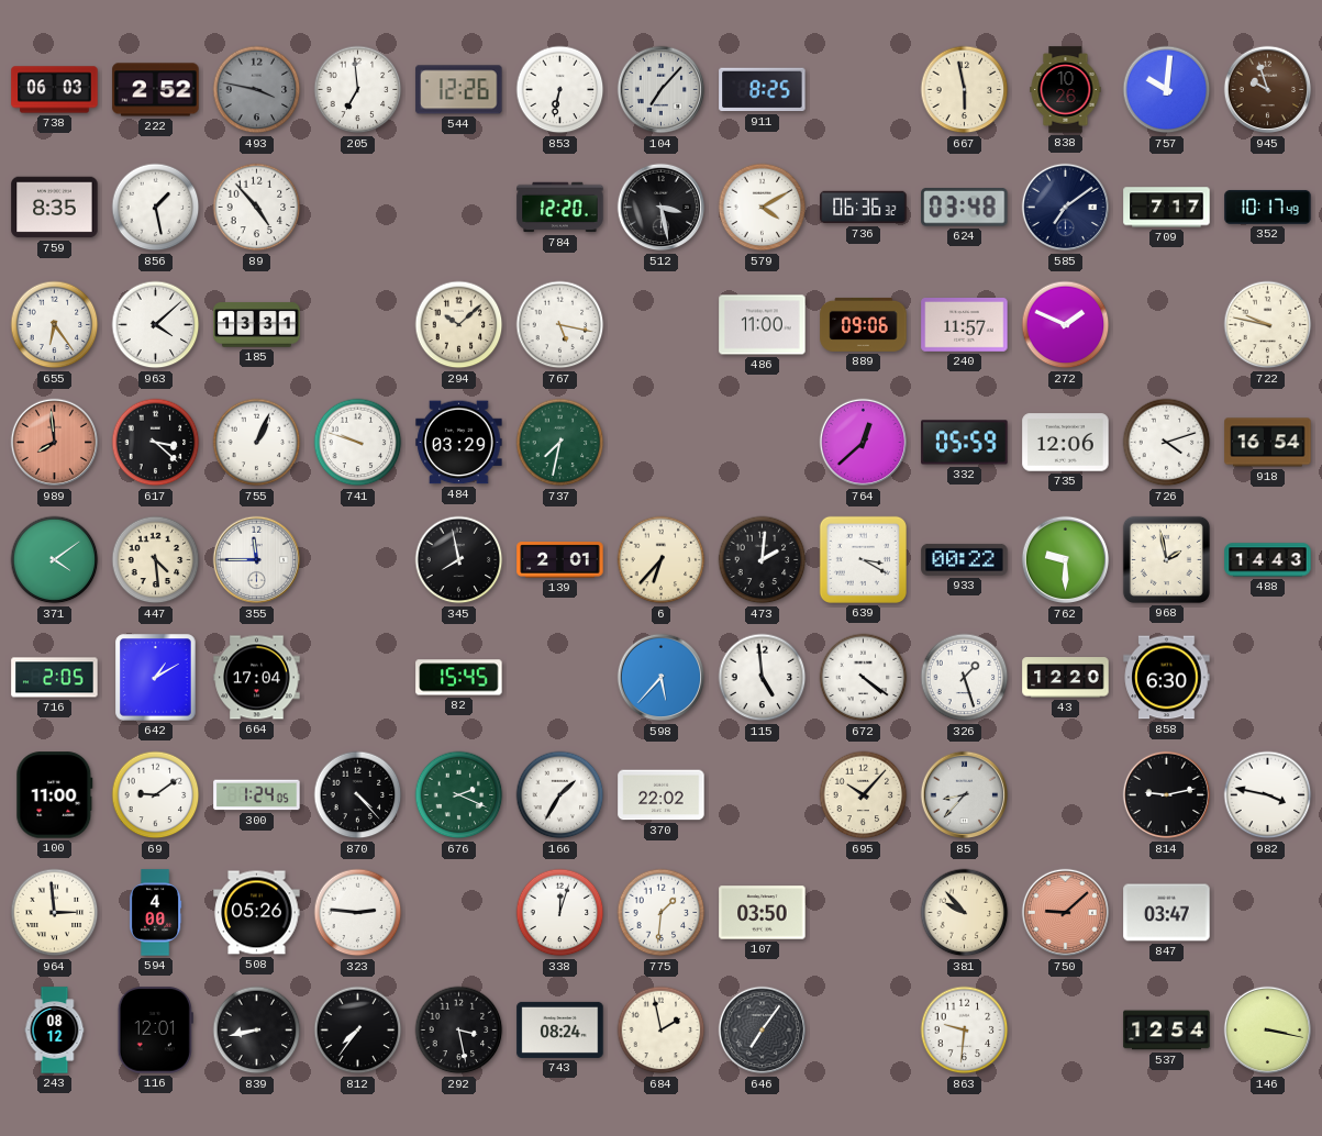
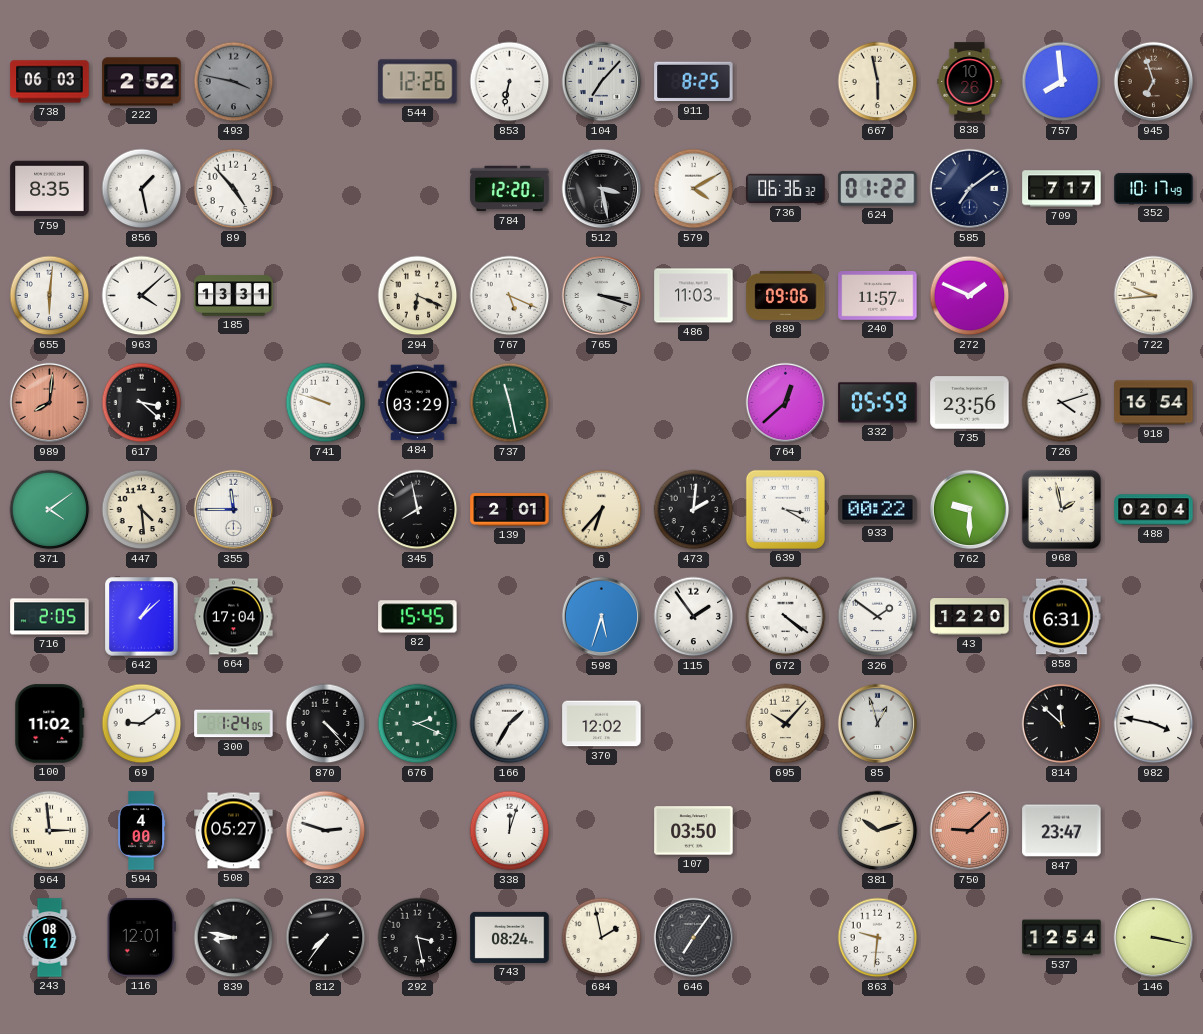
205: 6:59 -> none
757: 10:01 -> 7:59
945: 9:57 -> 6:57
624: 03:48 -> 01:22
655: 6:24 -> 6:01
294: 10:08 -> 6:19
767: 5:17 -> 5:19
765: none -> 3:18
486: 11:00 -> 11:03
722: 9:47 -> 9:44
989: 7:59 -> 8:01
755: 1:04 -> none
737: 7:32 -> 11:28
735: 12:06 -> 23:56
488: 14:43 -> 02:04
642: 1:10 -> 1:08
598: 5:37 -> 5:33
115: 4:59 -> 1:54
326: 1:27 -> 1:51
858: 6:30 -> 6:31
100: 11:00 -> 11:02
370: 22:02 -> 12:02
85: 8:37 -> 12:57
814: 9:13 -> 11:52
508: 05:26 -> 05:27
323: 2:46 -> 2:48
775: 1:31 -> none
381: 9:53 -> 10:12
847: 03:47 -> 23:47
839: 8:43 -> 8:47
